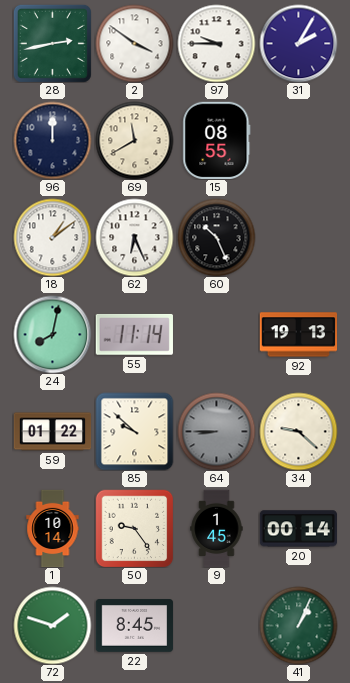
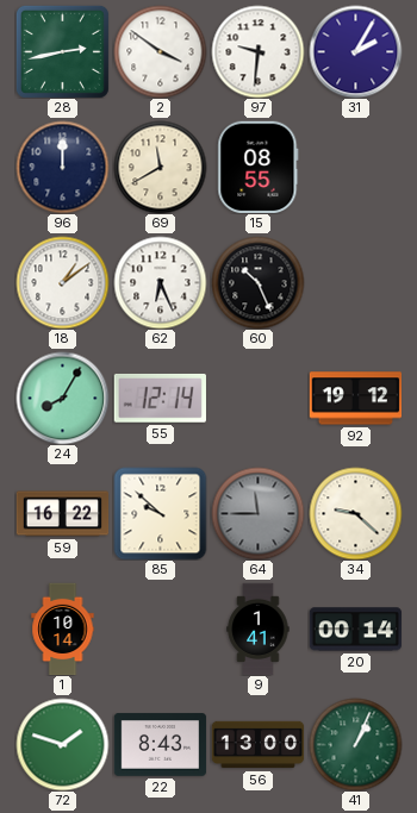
97: 9:45 -> 9:31
24: 8:02 -> 8:05
55: 11:14 -> 12:14
92: 19:13 -> 19:12
59: 01:22 -> 16:22
64: 8:45 -> 11:45
50: 9:24 -> none
9: 1:45 -> 1:41
22: 8:45 -> 8:43
56: none -> 13:00
